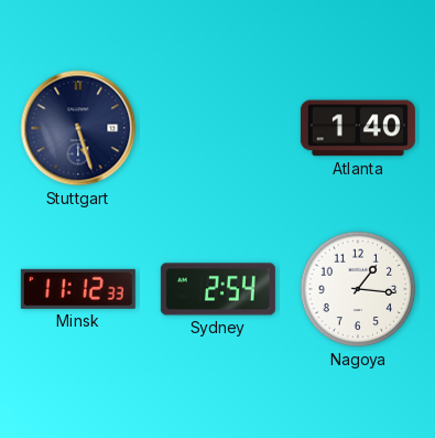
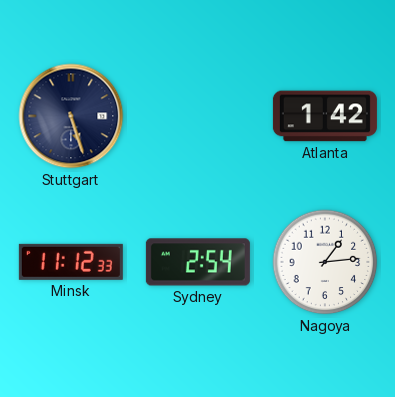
Atlanta: 1:40 -> 1:42
Nagoya: 1:16 -> 1:14
